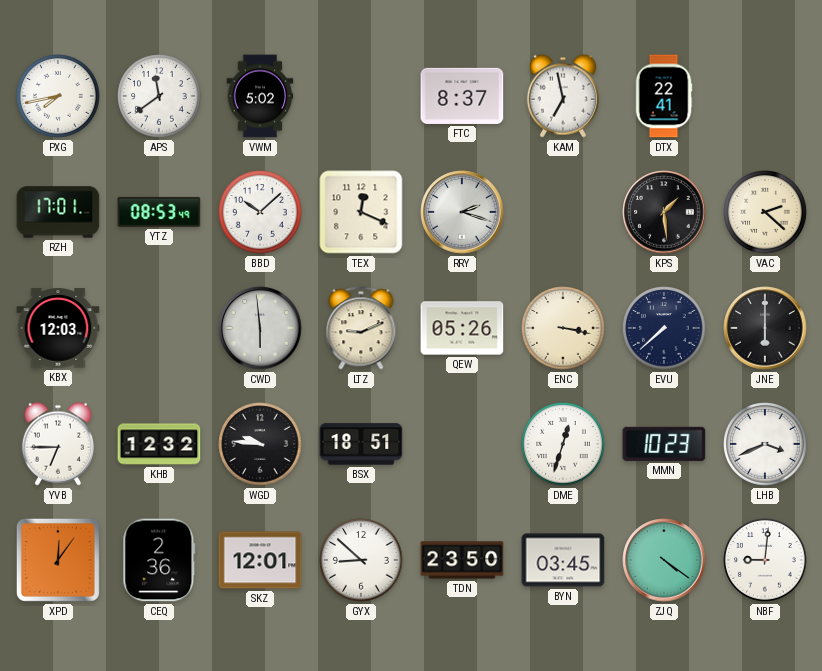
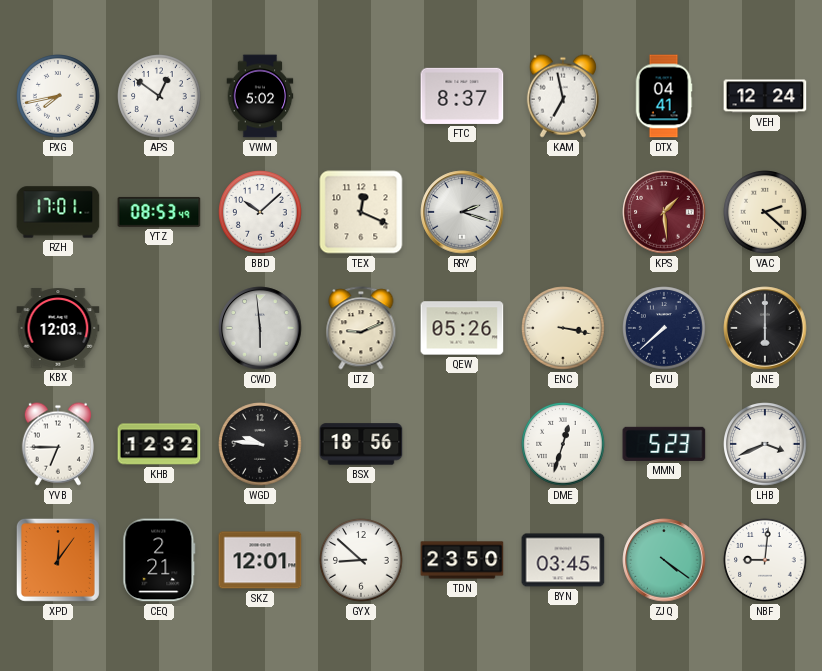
APS: 11:39 -> 12:51
DTX: 22:41 -> 04:41
VEH: none -> 12:24
KPS dial: black -> burgundy
BSX: 18:51 -> 18:56
MMN: 10:23 -> 5:23
CEQ: 2:36 -> 2:21
